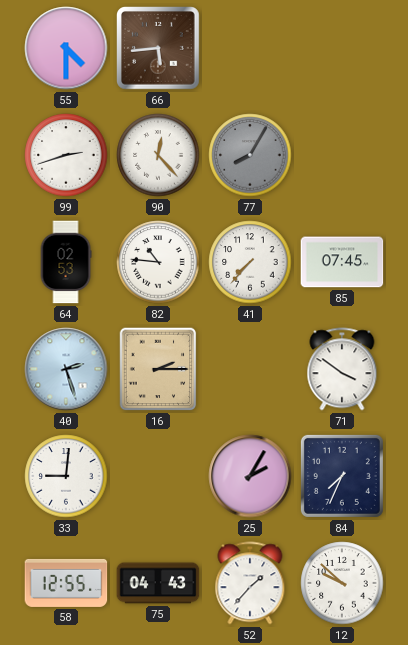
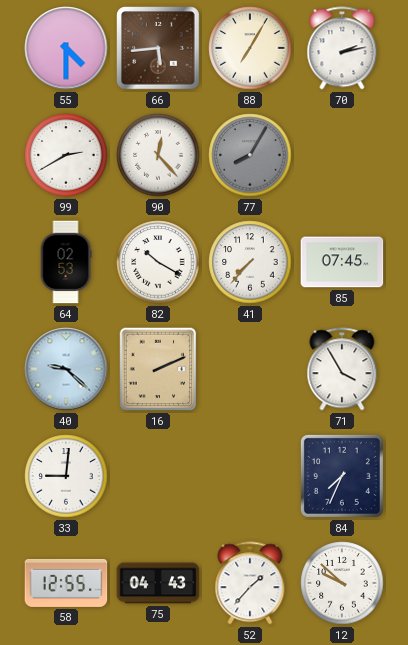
88: none -> 7:05
70: none -> 2:13
99: 2:42 -> 2:40
82: 10:46 -> 10:20
40: 2:27 -> 9:22
16: 2:15 -> 2:11
71: 3:51 -> 3:55
25: 2:05 -> none
